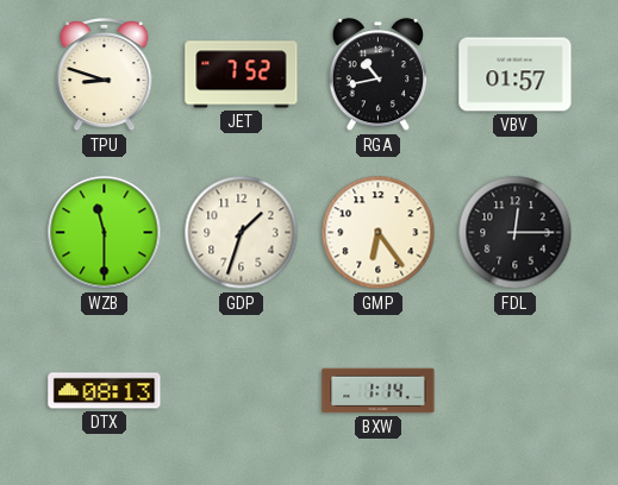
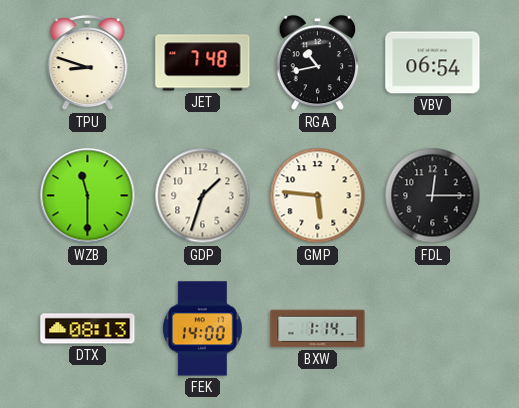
JET: 7:52 -> 7:48
VBV: 01:57 -> 06:54
GMP: 6:24 -> 5:46
FEK: none -> 14:00
